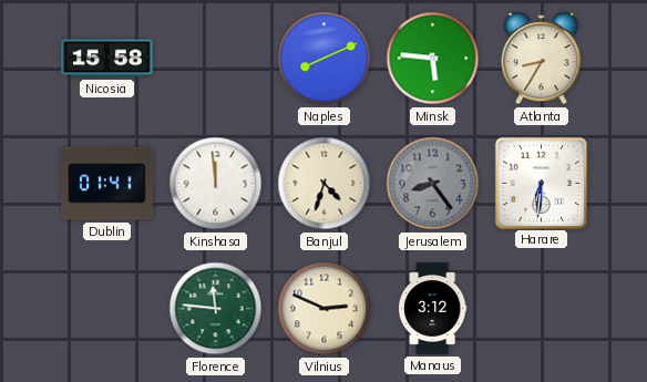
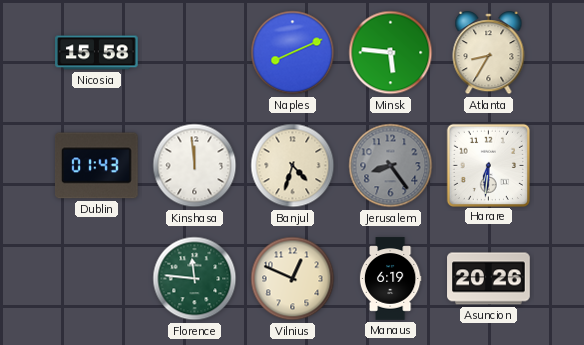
Dublin: 01:41 -> 01:43
Vilnius: 2:49 -> 12:49
Manaus: 3:12 -> 6:19
Asuncion: none -> 20:26
